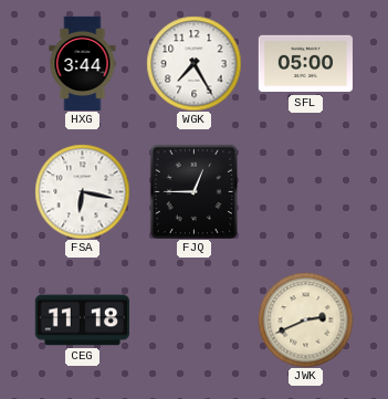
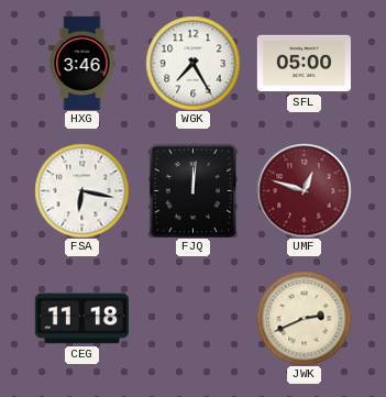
HXG: 3:44 -> 3:46
FJQ: 12:45 -> 12:01
UMF: none -> 12:48
